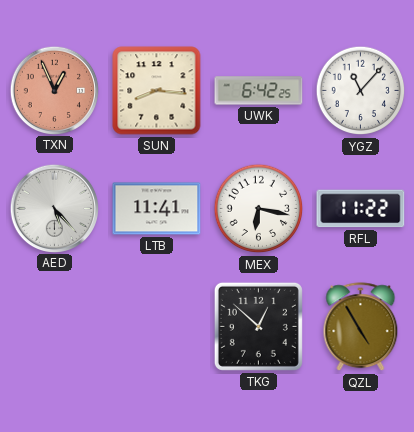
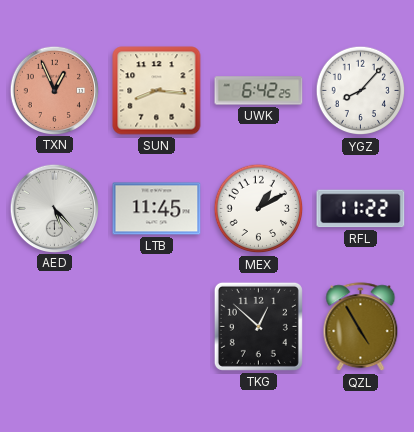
YGZ: 11:07 -> 8:07
LTB: 11:41 -> 11:45
MEX: 6:17 -> 1:10
